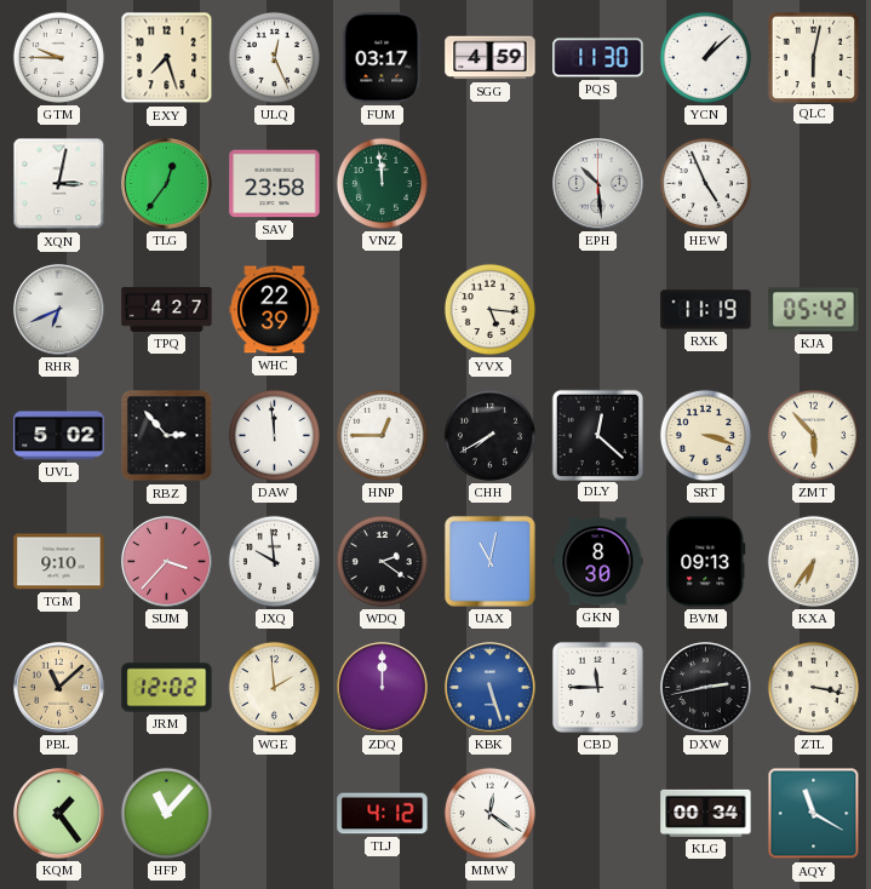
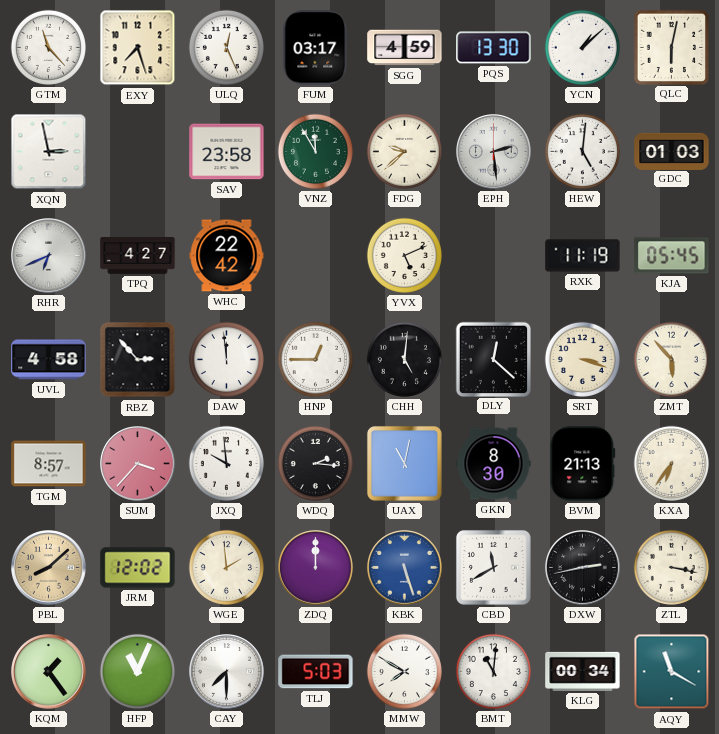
GTM: 9:45 -> 11:23
PQS: 11:30 -> 13:30
XQN: 3:02 -> 2:58
TLG: 12:36 -> none
VNZ: 11:59 -> 11:55
FDG: none -> 9:38
EPH: 10:29 -> 2:29
HEW: 4:56 -> 5:01
GDC: none -> 01:03
WHC: 22:39 -> 22:42
YVX: 5:16 -> 5:11
KJA: 05:42 -> 05:45
UVL: 5:02 -> 4:58
CHH: 7:40 -> 5:01
TGM: 9:10 -> 8:57
WDQ: 2:21 -> 2:16
BVM: 09:13 -> 21:13
PBL: 11:08 -> 8:08
CBD: 11:45 -> 11:40
HFP: 11:07 -> 11:04
CAY: none -> 7:30
TLJ: 4:12 -> 5:03
MMW: 12:21 -> 7:50
BMT: none -> 11:01
